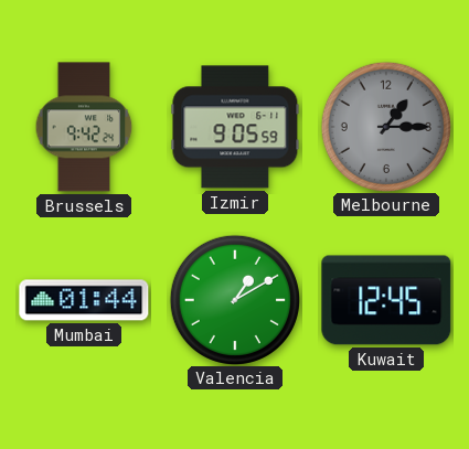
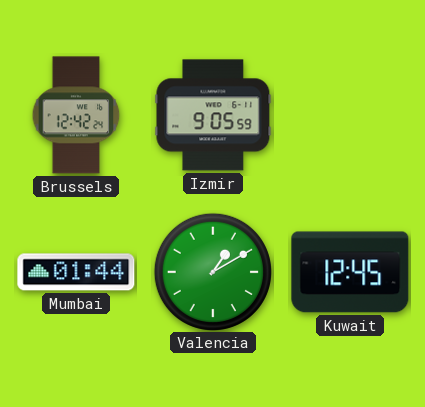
Brussels: 9:42 -> 12:42
Melbourne: 1:15 -> none
